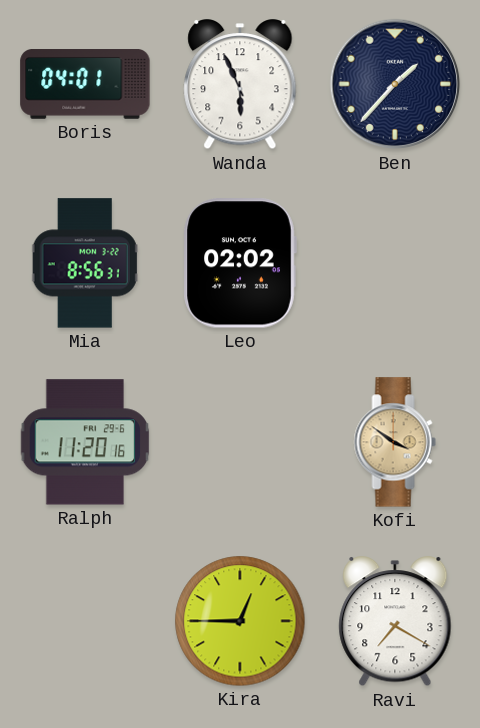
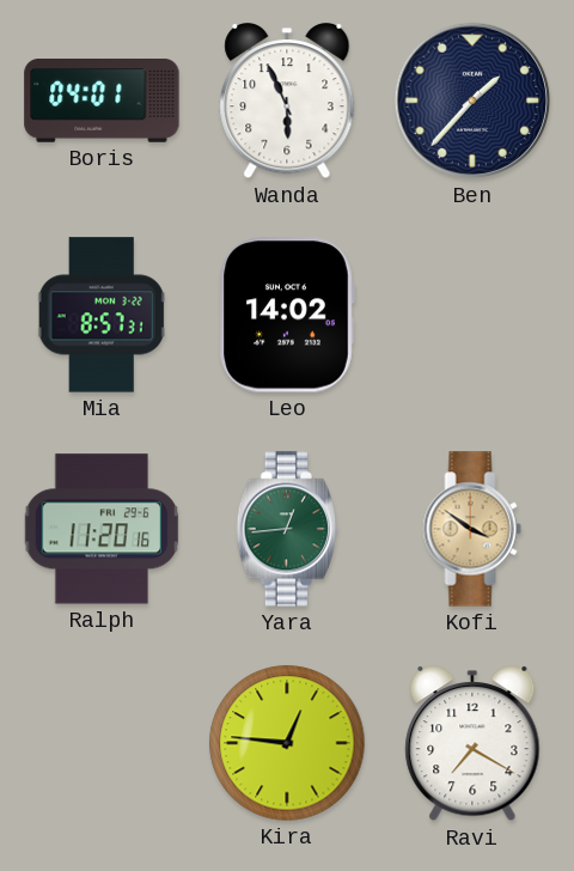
Mia: 8:56 -> 8:57
Leo: 02:02 -> 14:02
Yara: none -> 12:44
Kira: 12:45 -> 12:46
